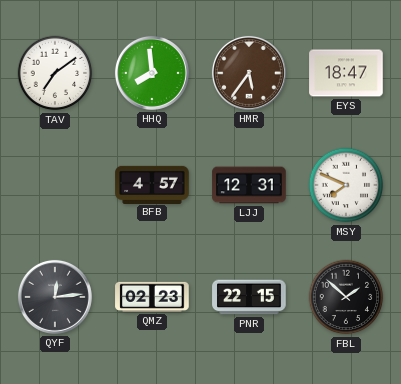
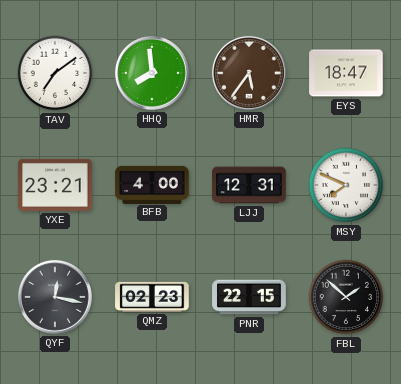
YXE: none -> 23:21
BFB: 4:57 -> 4:00
QYF: 12:14 -> 12:17
